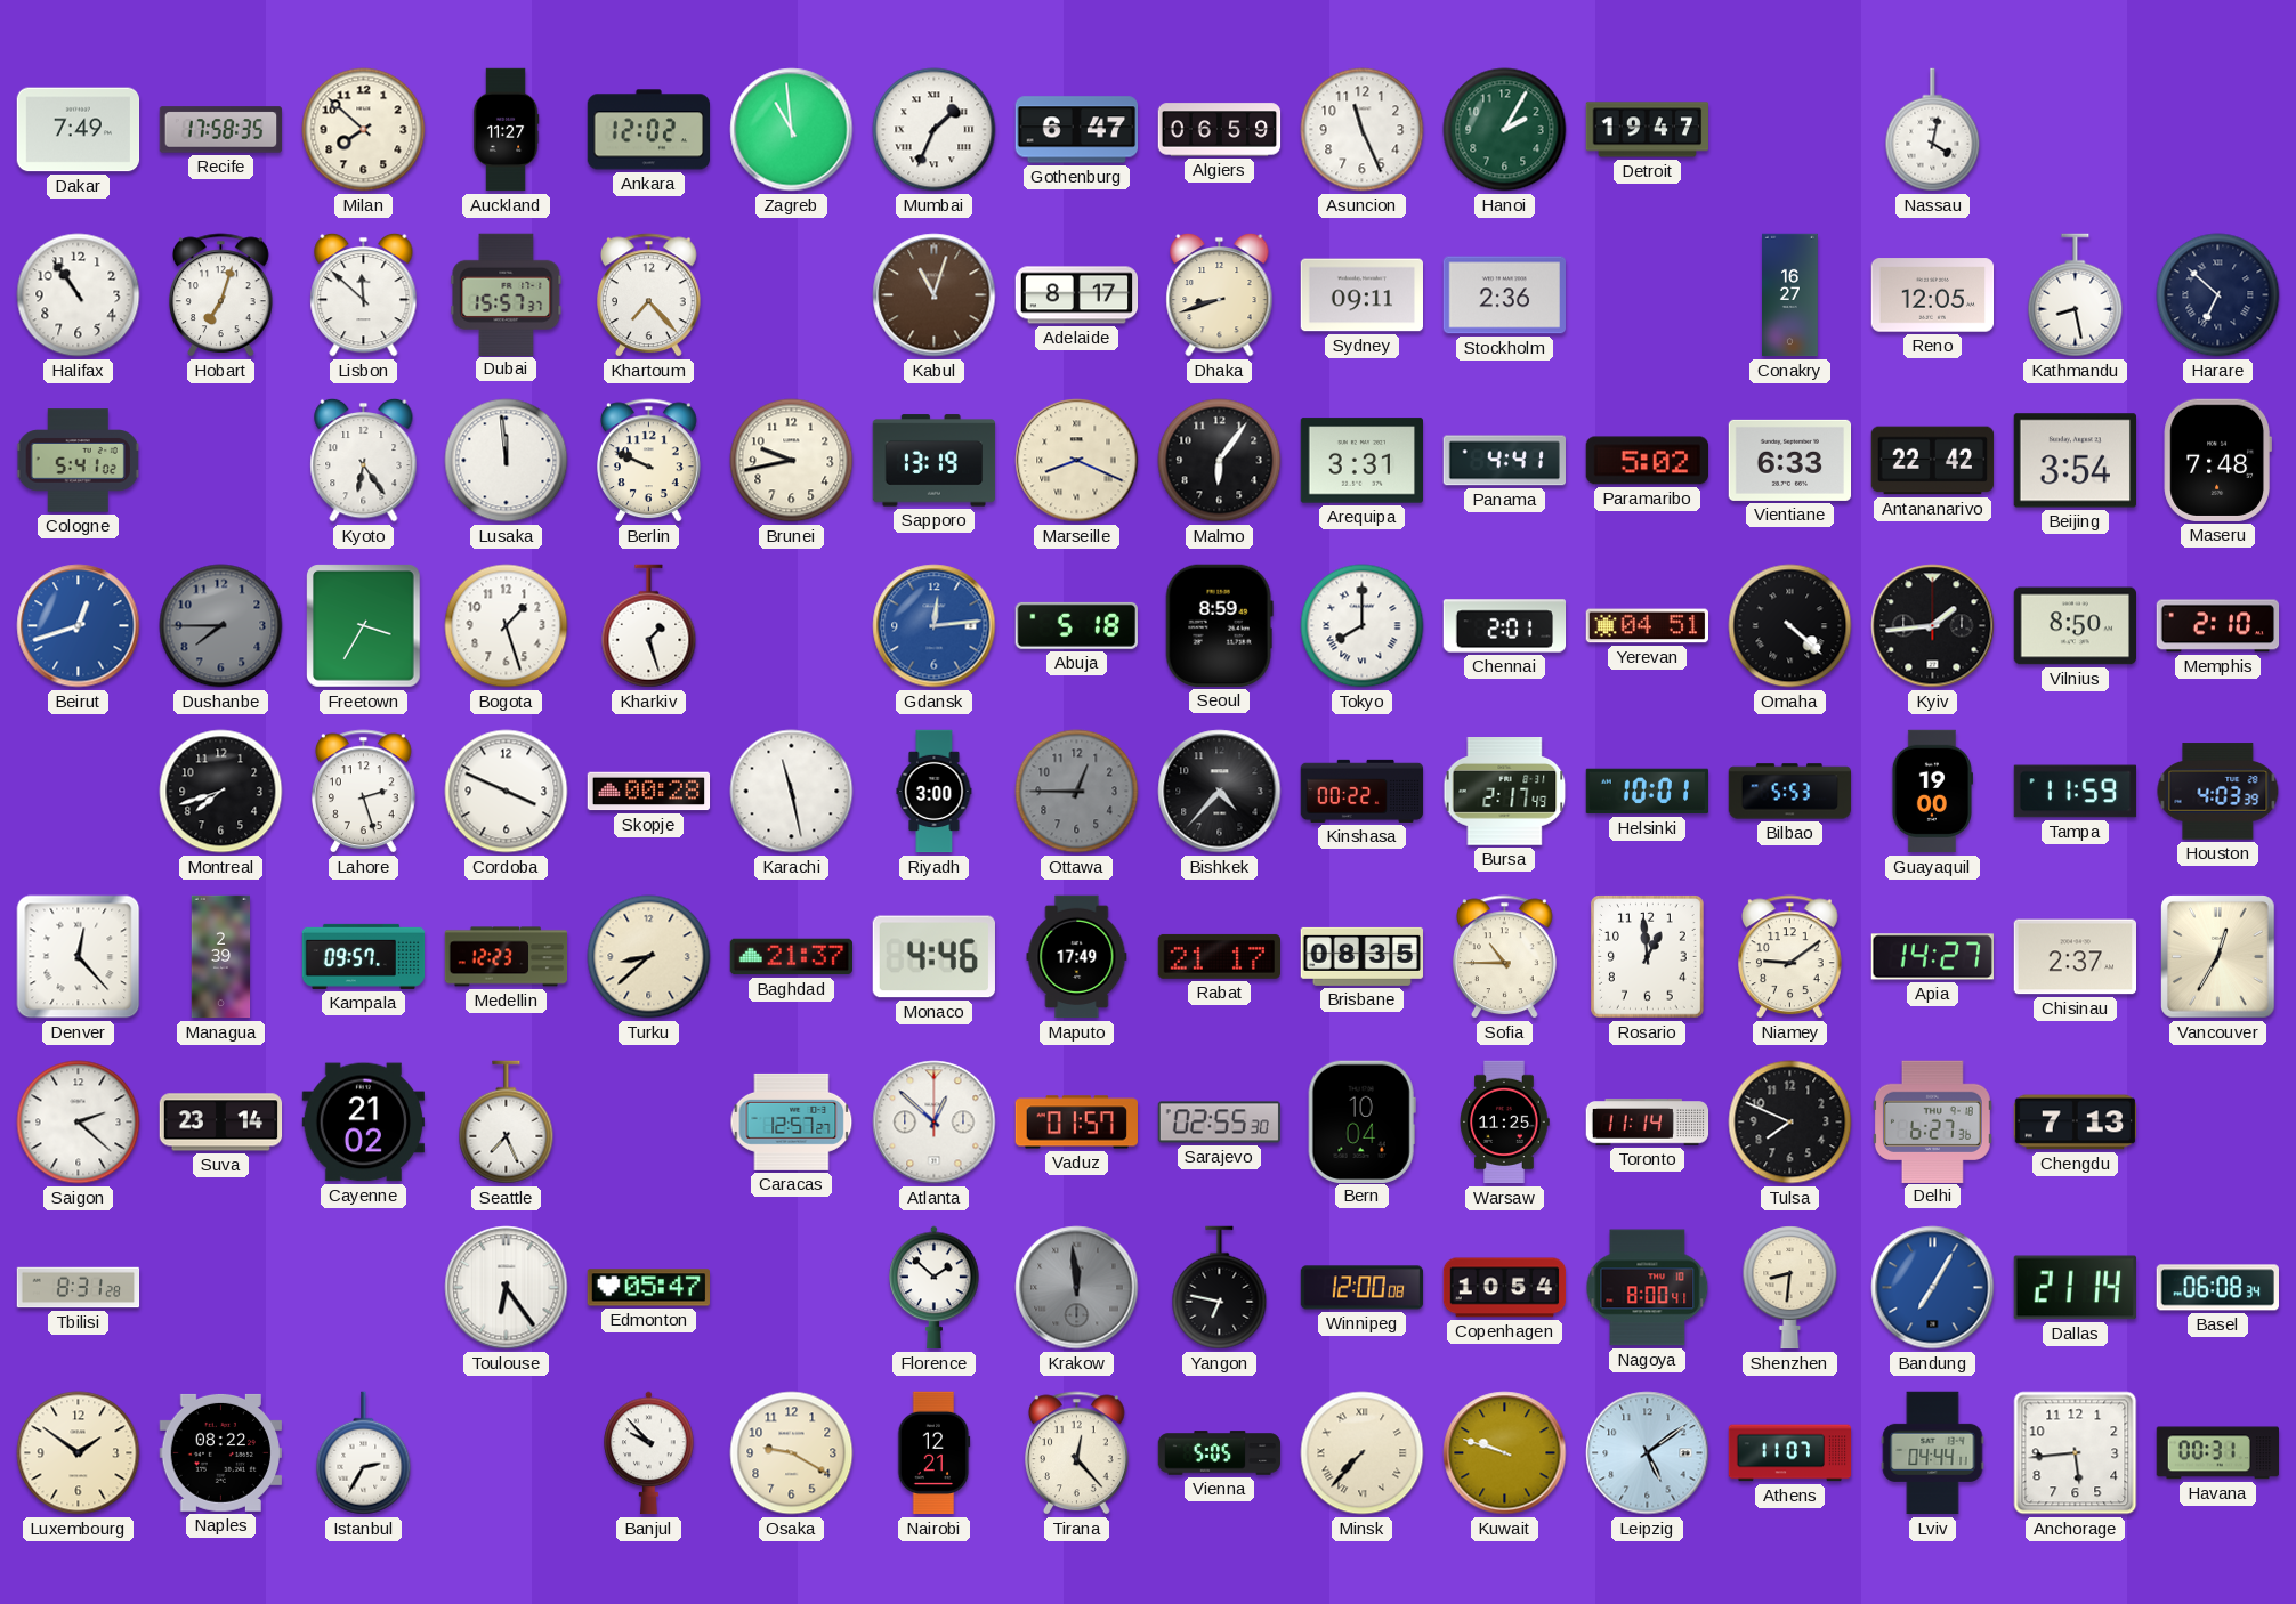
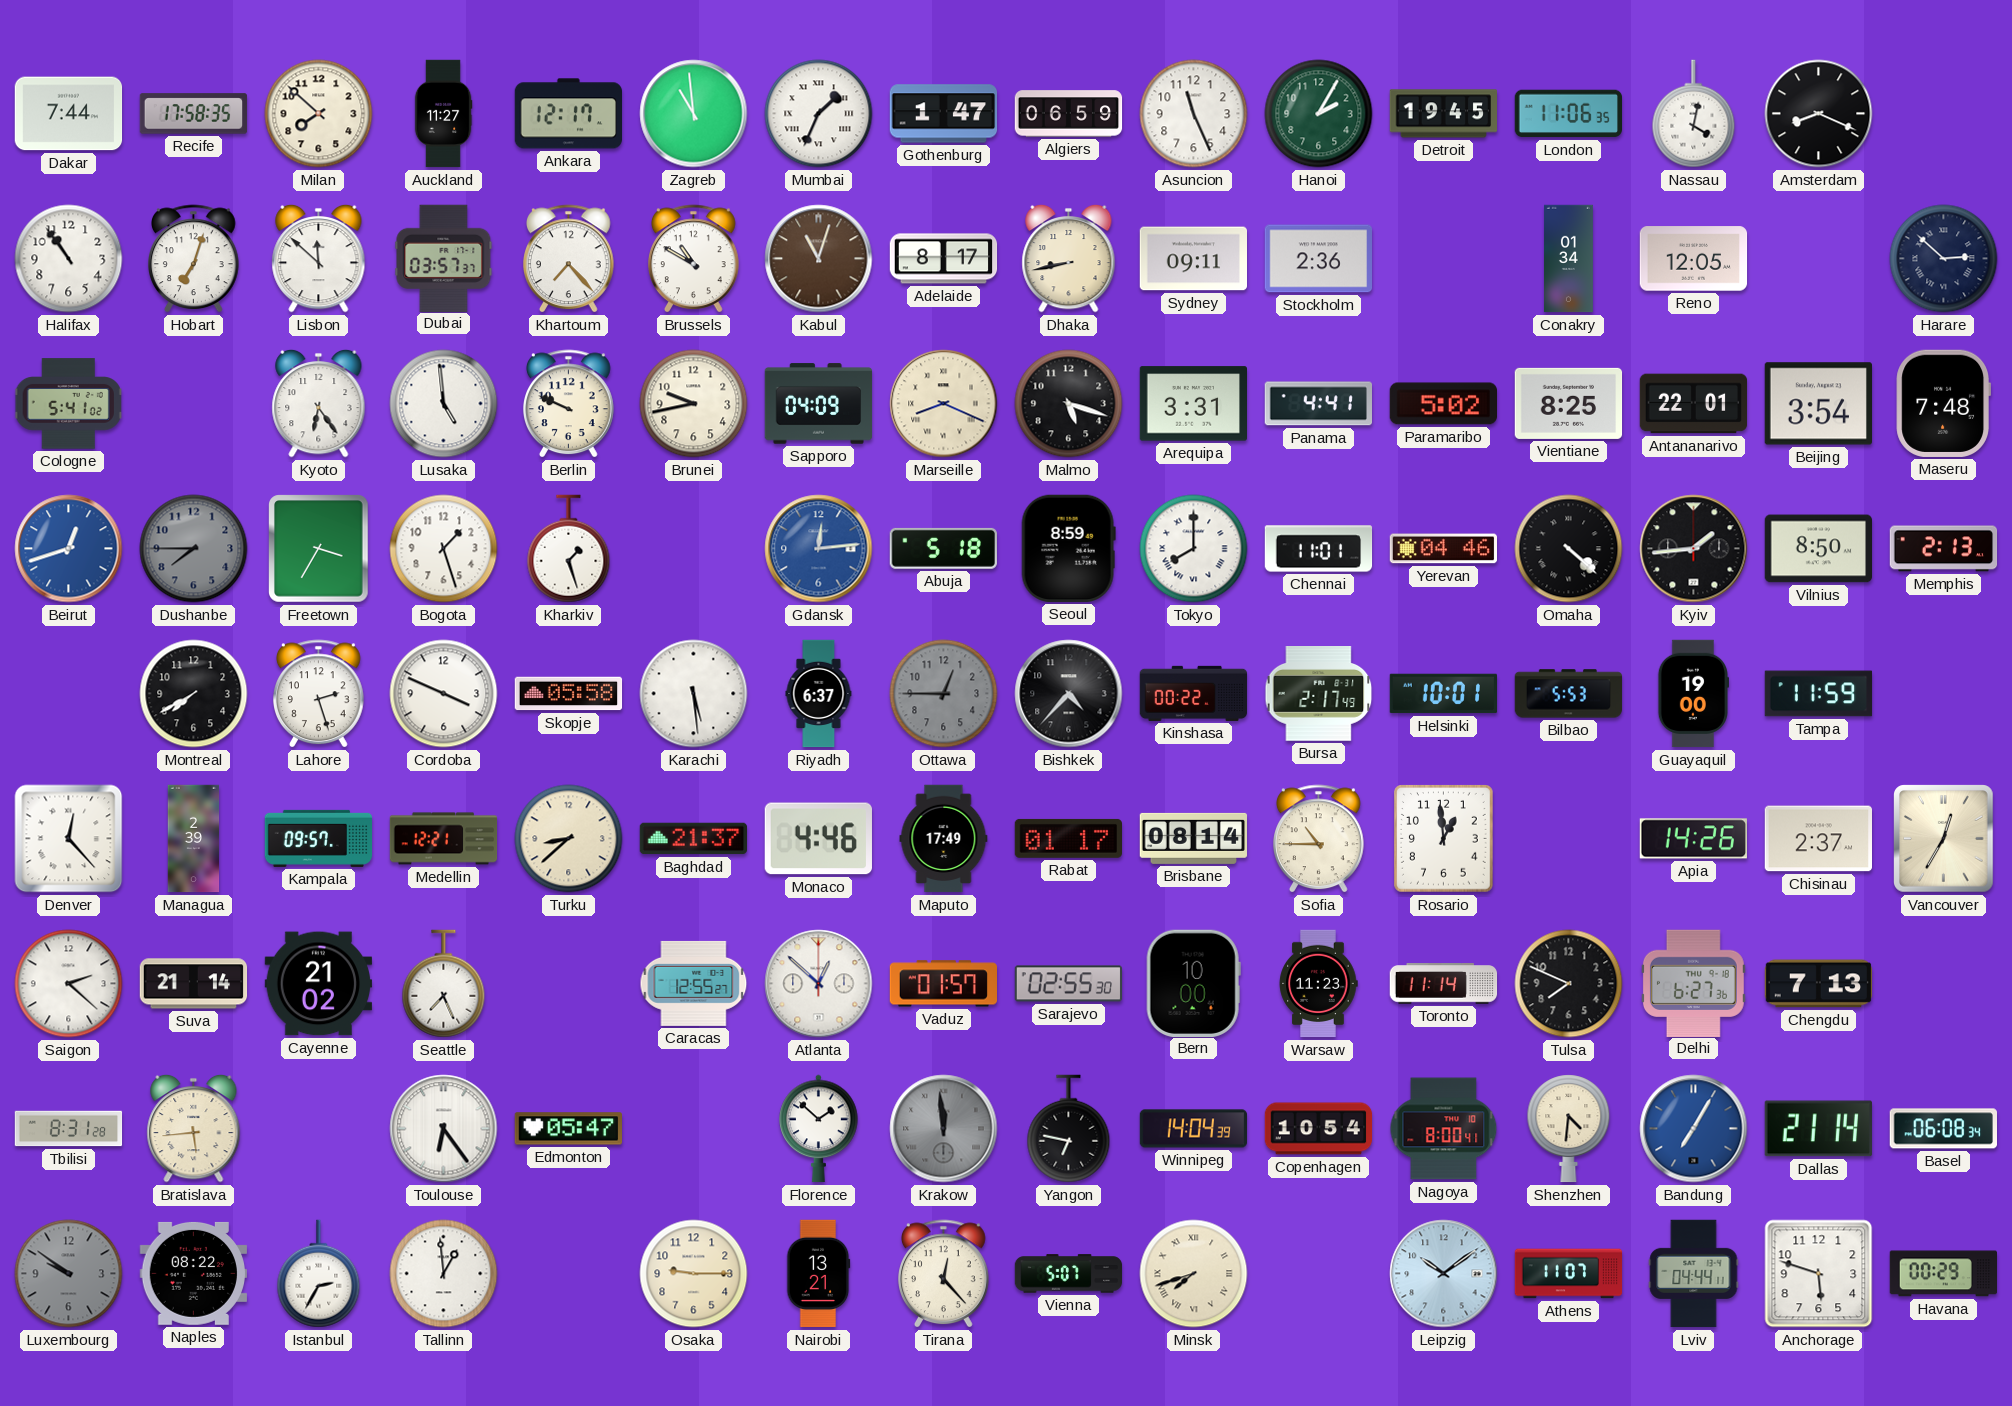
Dakar: 7:49 -> 7:44
Ankara: 12:02 -> 12:17
Gothenburg: 6:47 -> 1:47
Detroit: 19:47 -> 19:45
London: none -> 11:06
Amsterdam: none -> 8:19
Dubai: 15:57 -> 03:57
Brussels: none -> 10:50
Dhaka: 8:42 -> 8:43
Conakry: 16:27 -> 01:34
Kathmandu: 8:28 -> none
Harare: 6:52 -> 2:52
Lusaka: 11:59 -> 4:59
Sapporo: 13:19 -> 04:09
Malmo: 6:06 -> 5:18
Vientiane: 6:33 -> 8:25
Antananarivo: 22:42 -> 22:01
Chennai: 2:01 -> 11:01
Yerevan: 04:51 -> 04:46
Memphis: 2:10 -> 2:13
Montreal: 7:42 -> 7:40
Skopje: 00:28 -> 05:58
Karachi: 11:28 -> 5:29
Riyadh: 3:00 -> 6:37
Houston: 4:03 -> none
Medellin: 12:23 -> 12:21
Rabat: 21:17 -> 01:17
Brisbane: 08:35 -> 08:14
Niamey: 9:09 -> none
Apia: 14:27 -> 14:26
Suva: 23:14 -> 21:14
Caracas: 12:57 -> 12:55
Bern: 10:04 -> 10:00
Warsaw: 11:25 -> 11:23
Bratislava: none -> 5:44
Winnipeg: 12:00 -> 14:04
Shenzhen: 8:31 -> 4:31
Luxembourg: 1:51 -> 9:51
Luxembourg dial: cream -> grey
Tallinn: none -> 12:59
Banjul: 9:53 -> none
Osaka: 9:20 -> 9:15
Nairobi: 12:21 -> 13:21
Vienna: 5:05 -> 5:07
Minsk: 7:37 -> 7:42
Kuwait: 9:48 -> none
Leipzig: 5:09 -> 10:09
Anchorage: 5:44 -> 5:48
Havana: 00:31 -> 00:29
